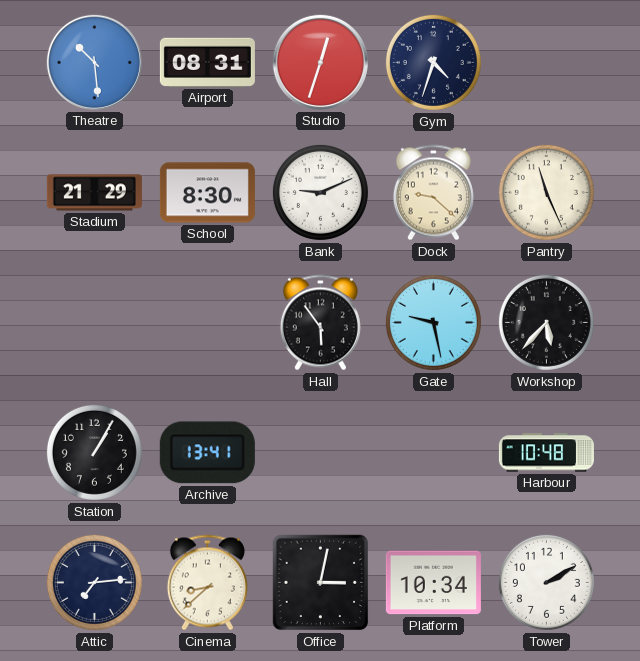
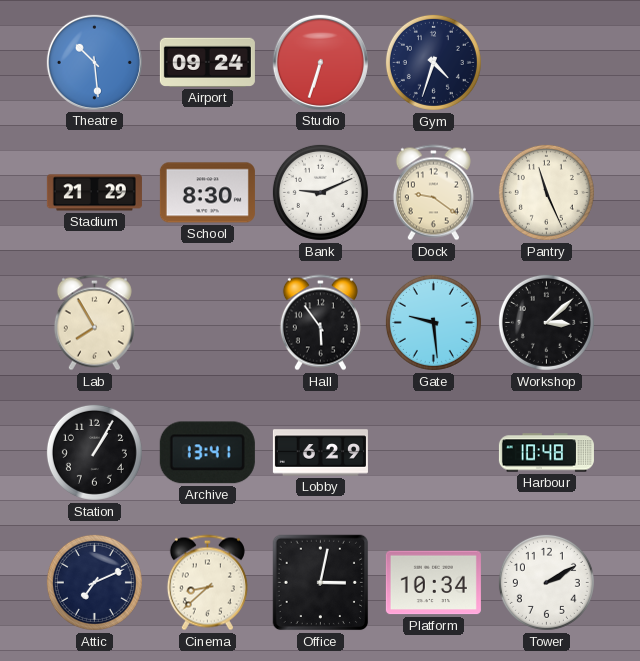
Airport: 08:31 -> 09:24
Studio: 12:33 -> 6:33
Dock: 9:22 -> 9:21
Lab: none -> 7:55
Gate: 9:28 -> 9:29
Workshop: 5:37 -> 3:08
Lobby: none -> 6:29
Attic: 7:14 -> 7:11
